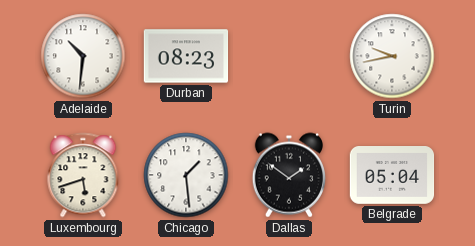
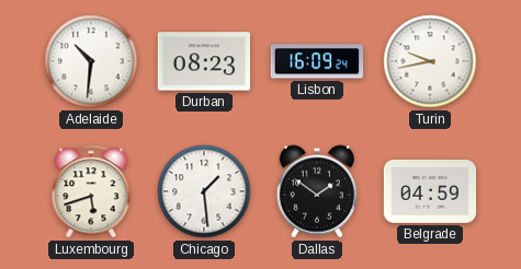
Lisbon: none -> 16:09
Belgrade: 05:04 -> 04:59
